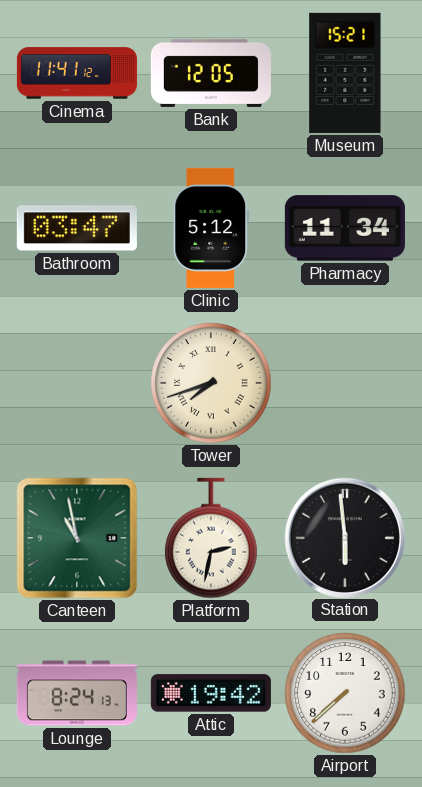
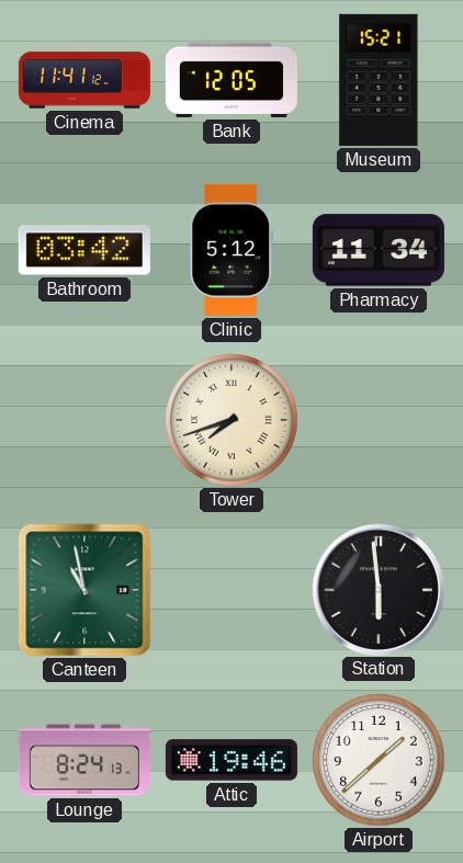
Bathroom: 03:47 -> 03:42
Platform: 2:32 -> none
Attic: 19:42 -> 19:46
Airport: 7:38 -> 1:38
